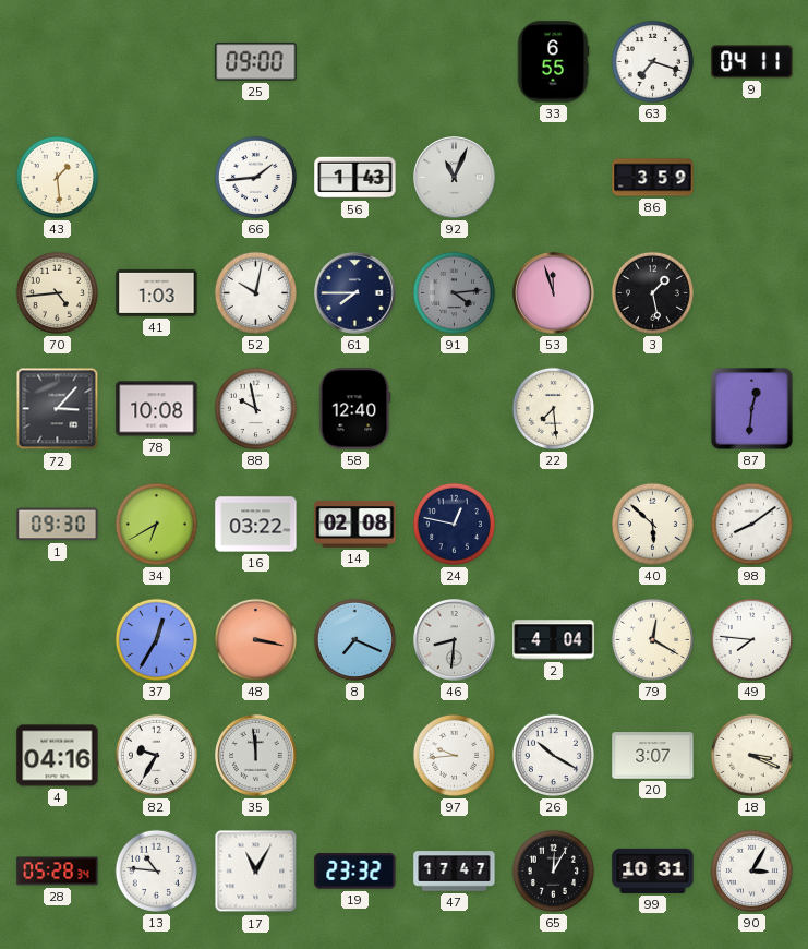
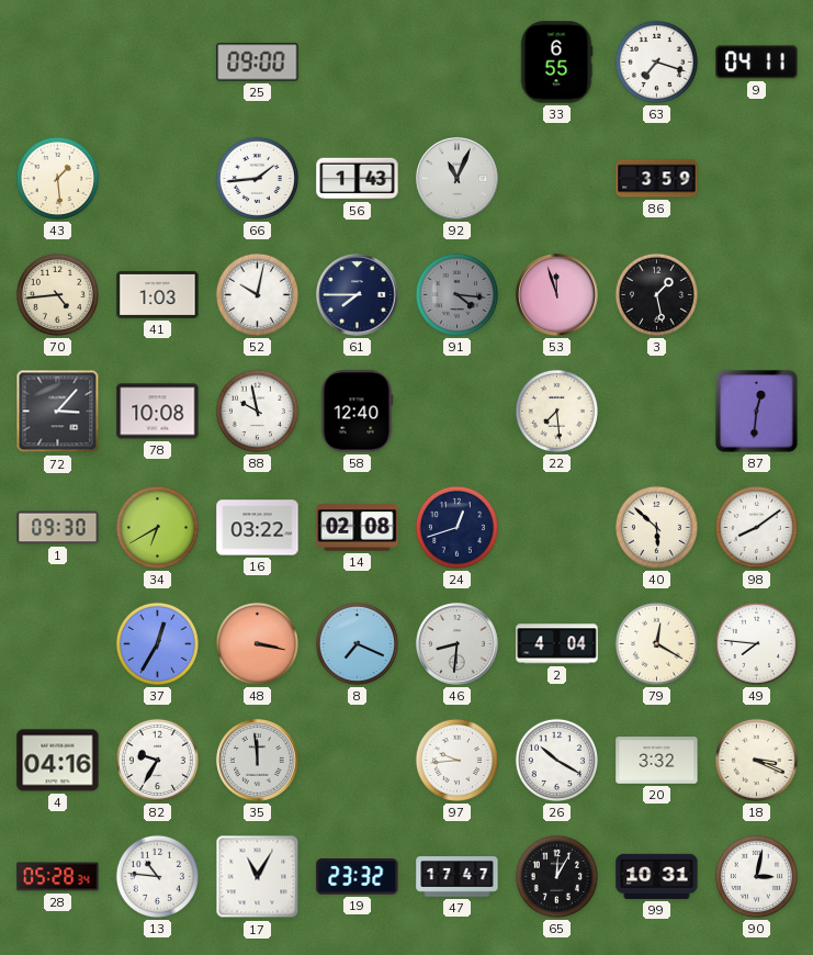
91: 4:14 -> 4:16
24: 12:47 -> 12:42
20: 3:07 -> 3:32
90: 3:05 -> 3:02
